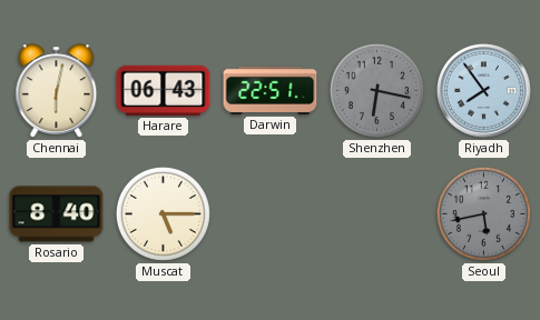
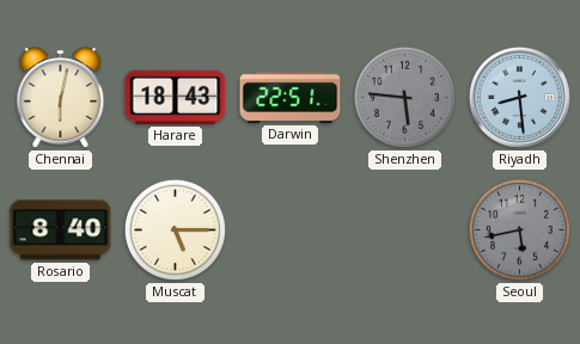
Harare: 06:43 -> 18:43
Shenzhen: 6:17 -> 5:46
Riyadh: 7:54 -> 8:29
